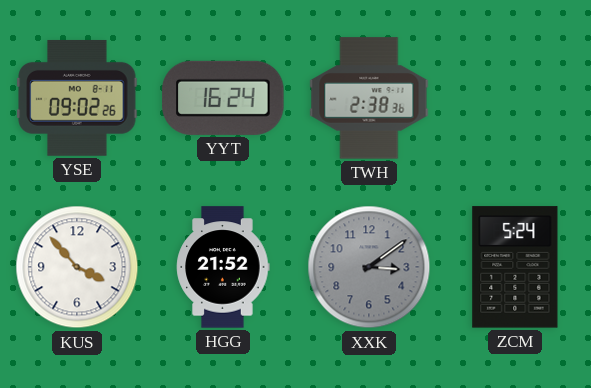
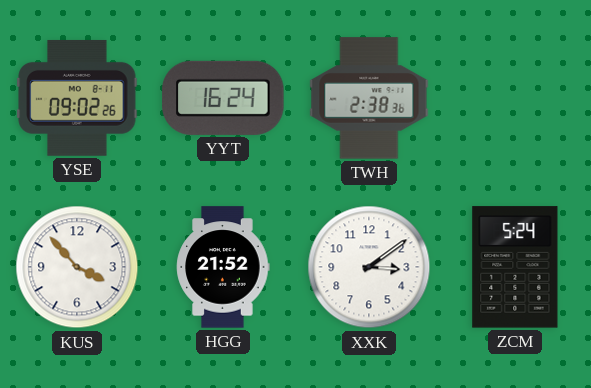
XXK dial: grey -> white
